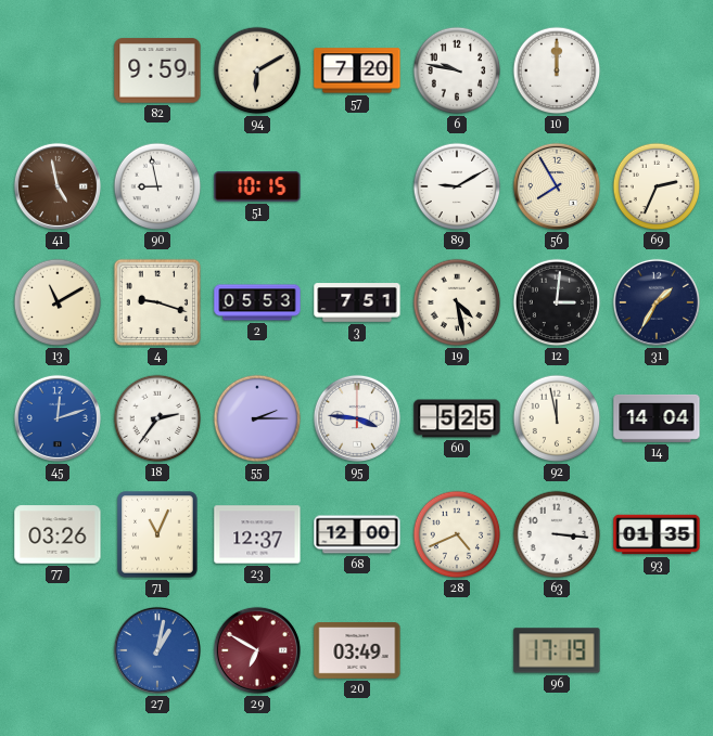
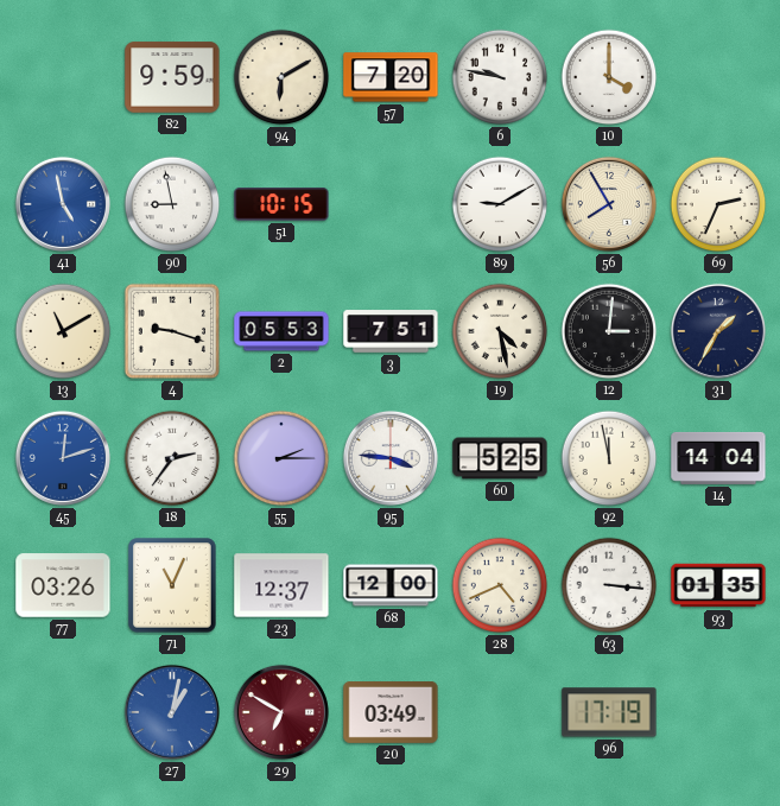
10: 12:00 -> 4:00
41 dial: brown -> blue
